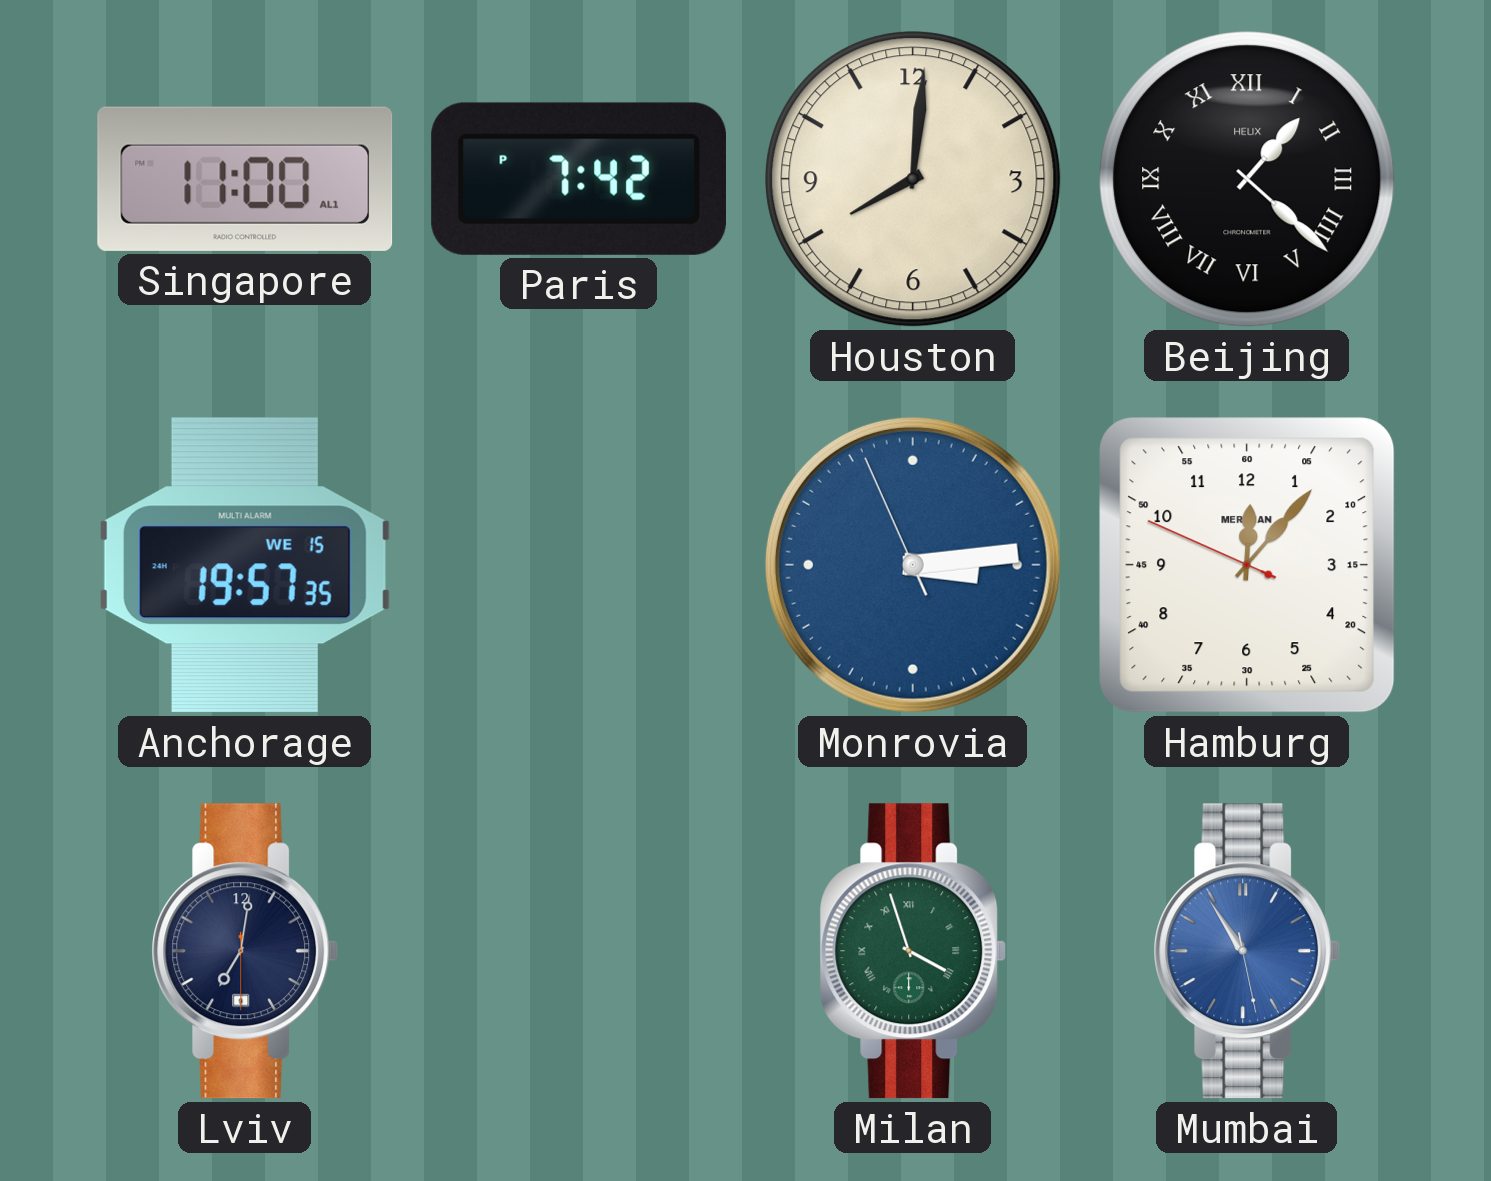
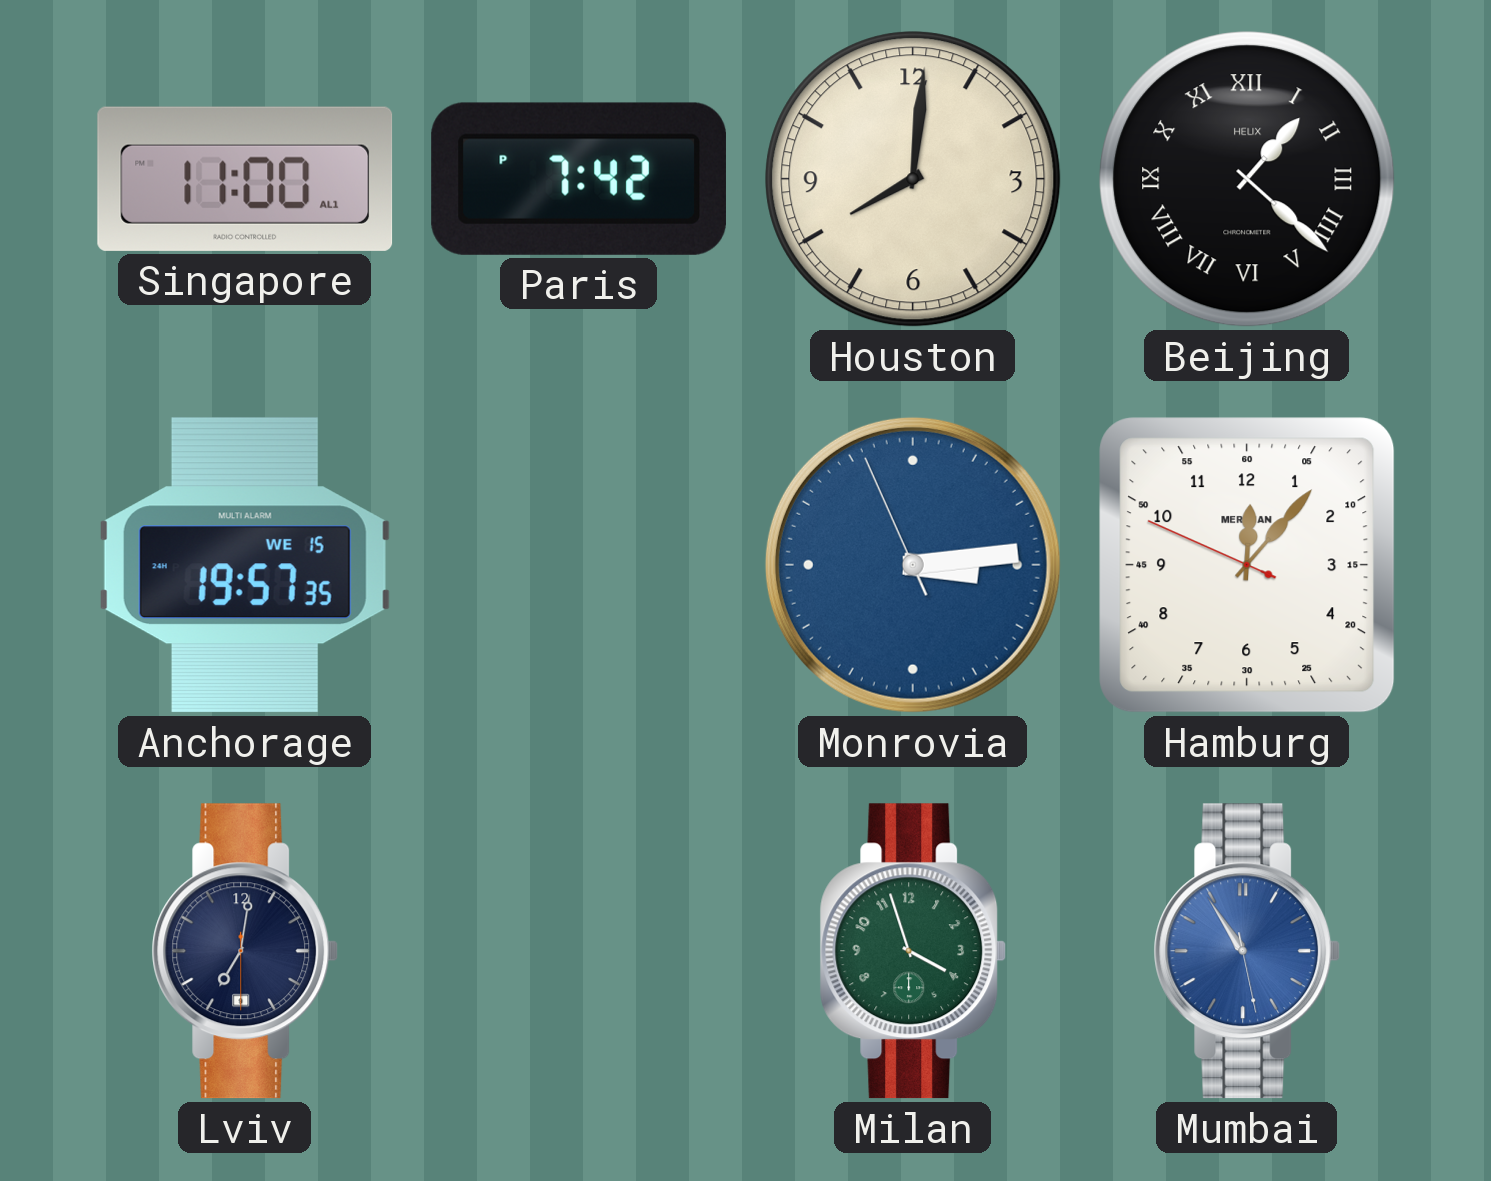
Milan numerals: Roman -> Arabic
